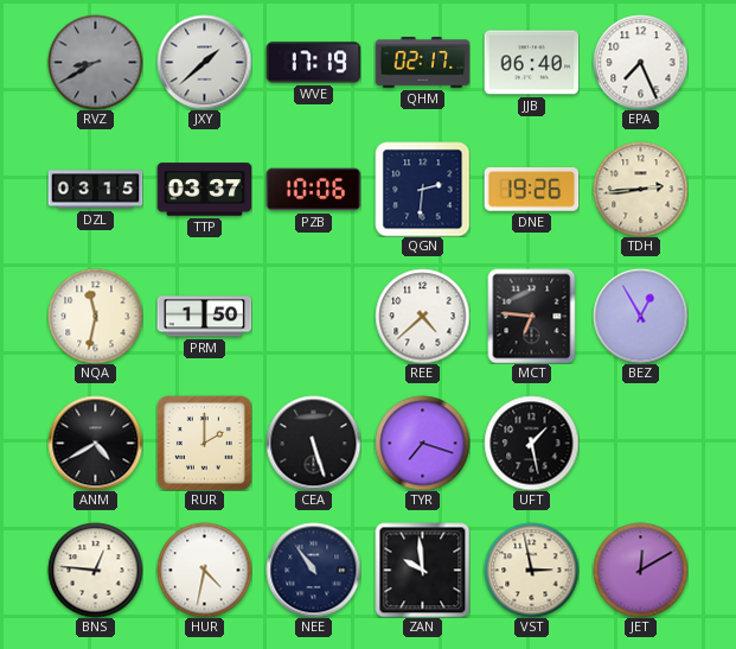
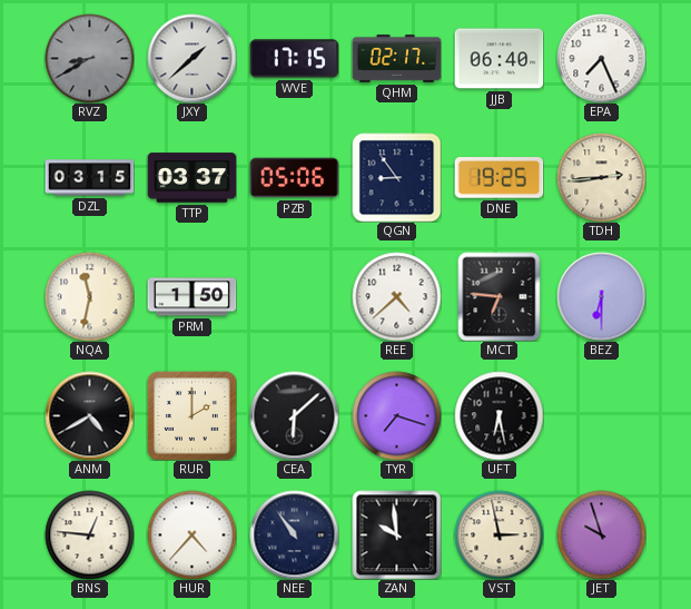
WVE: 17:19 -> 17:15
PZB: 10:06 -> 05:06
QGN: 2:31 -> 8:54
DNE: 19:26 -> 19:25
BEZ: 12:55 -> 6:30
CEA: 5:27 -> 6:08
UFT: 1:28 -> 6:28
HUR: 4:32 -> 4:37
JET: 12:10 -> 9:57
